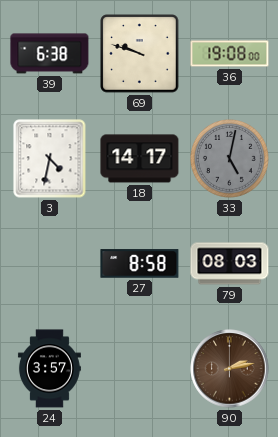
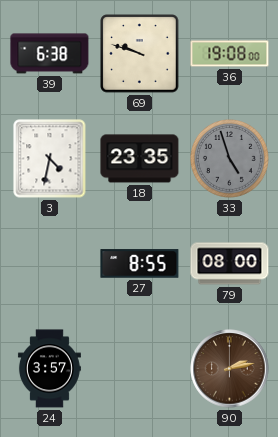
18: 14:17 -> 23:35
33: 5:02 -> 4:57
27: 8:58 -> 8:55
79: 08:03 -> 08:00
